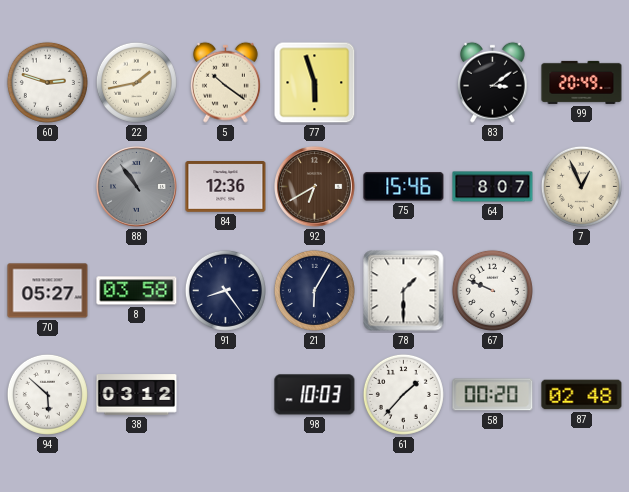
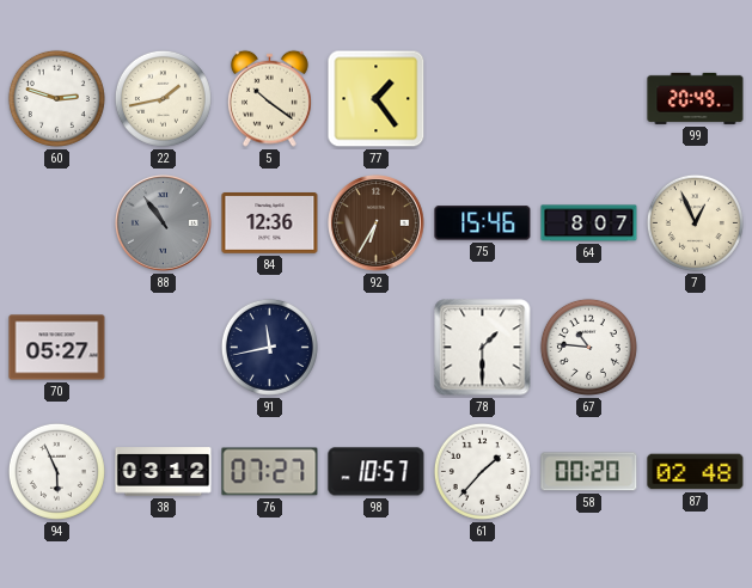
77: 5:57 -> 1:24
83: 3:09 -> none
92: 6:40 -> 6:35
8: 03:58 -> none
91: 8:24 -> 11:43
21: 6:05 -> none
67: 9:49 -> 10:46
94: 5:52 -> 5:56
76: none -> 07:27
98: 10:03 -> 10:57
